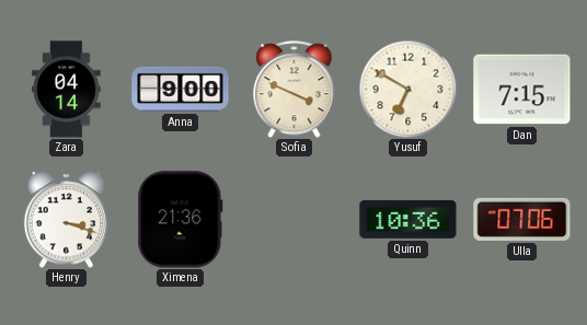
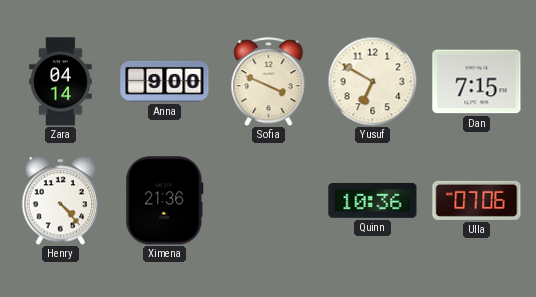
Henry: 3:18 -> 4:23
